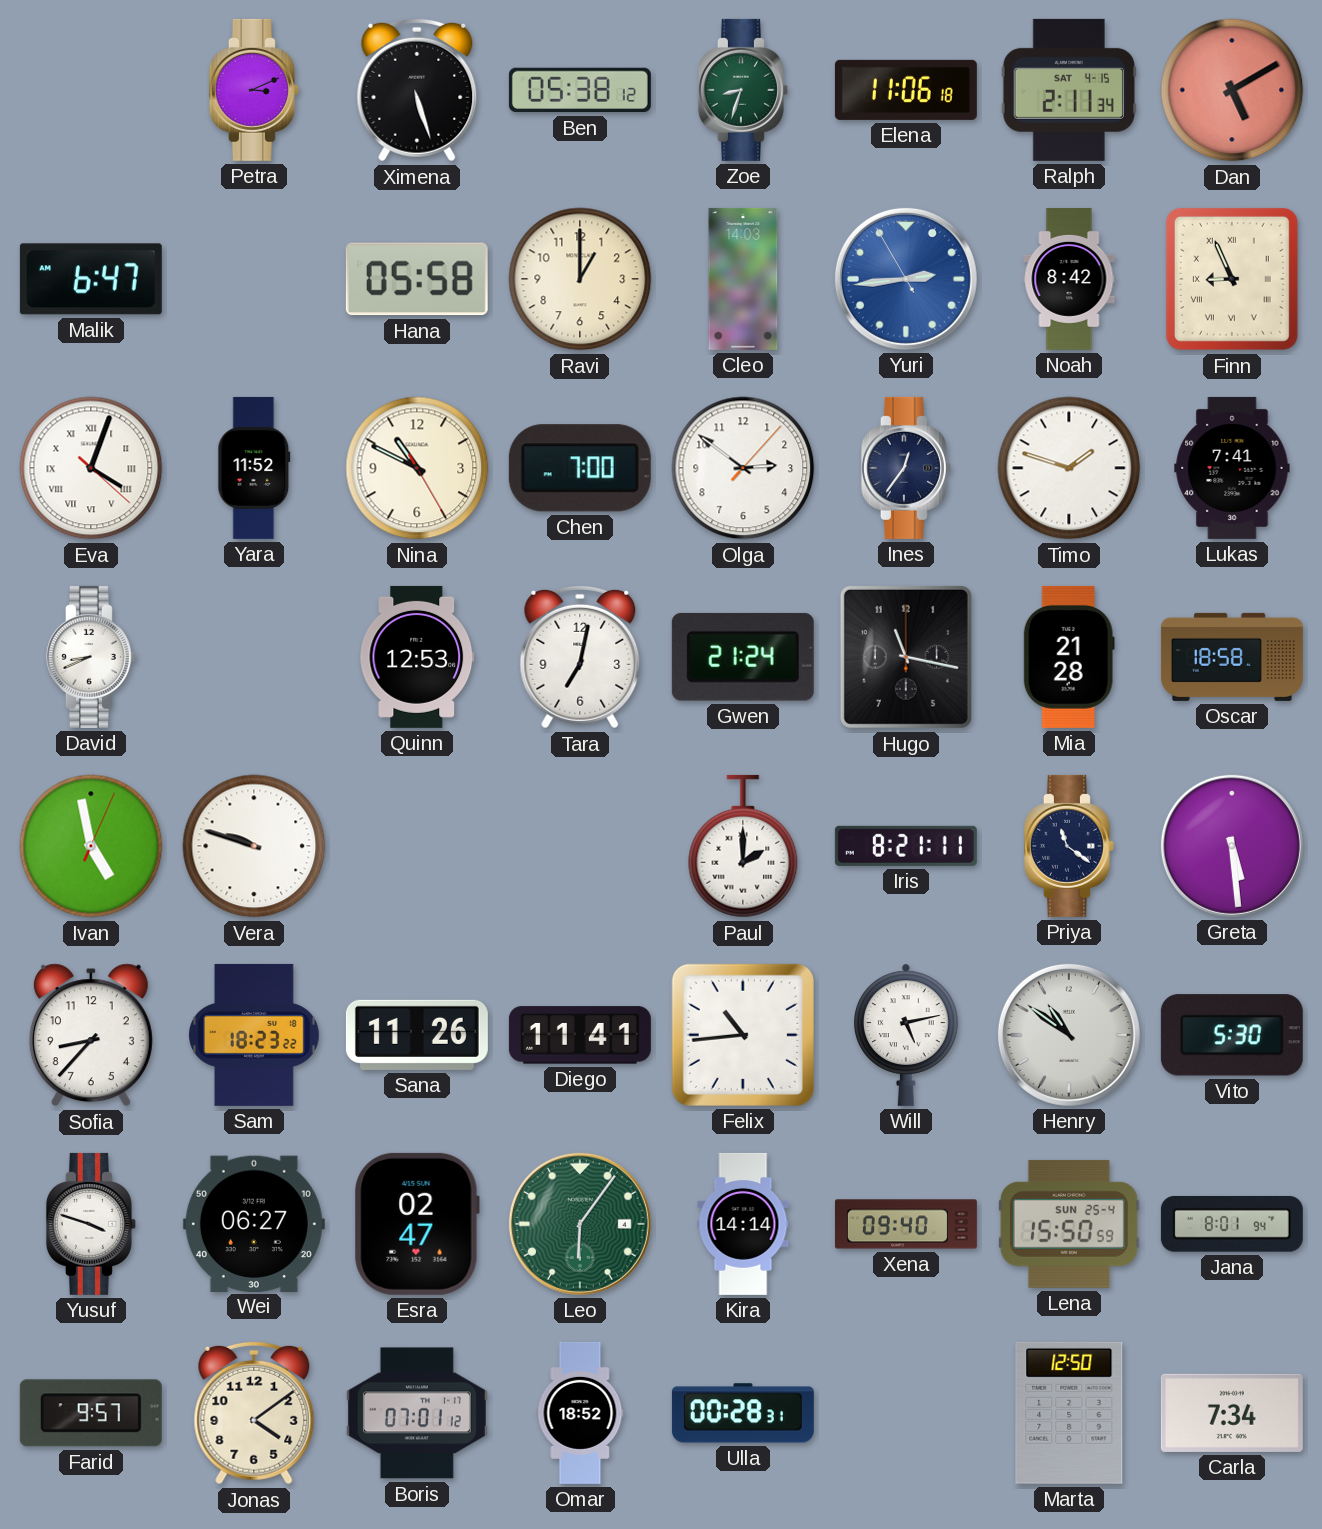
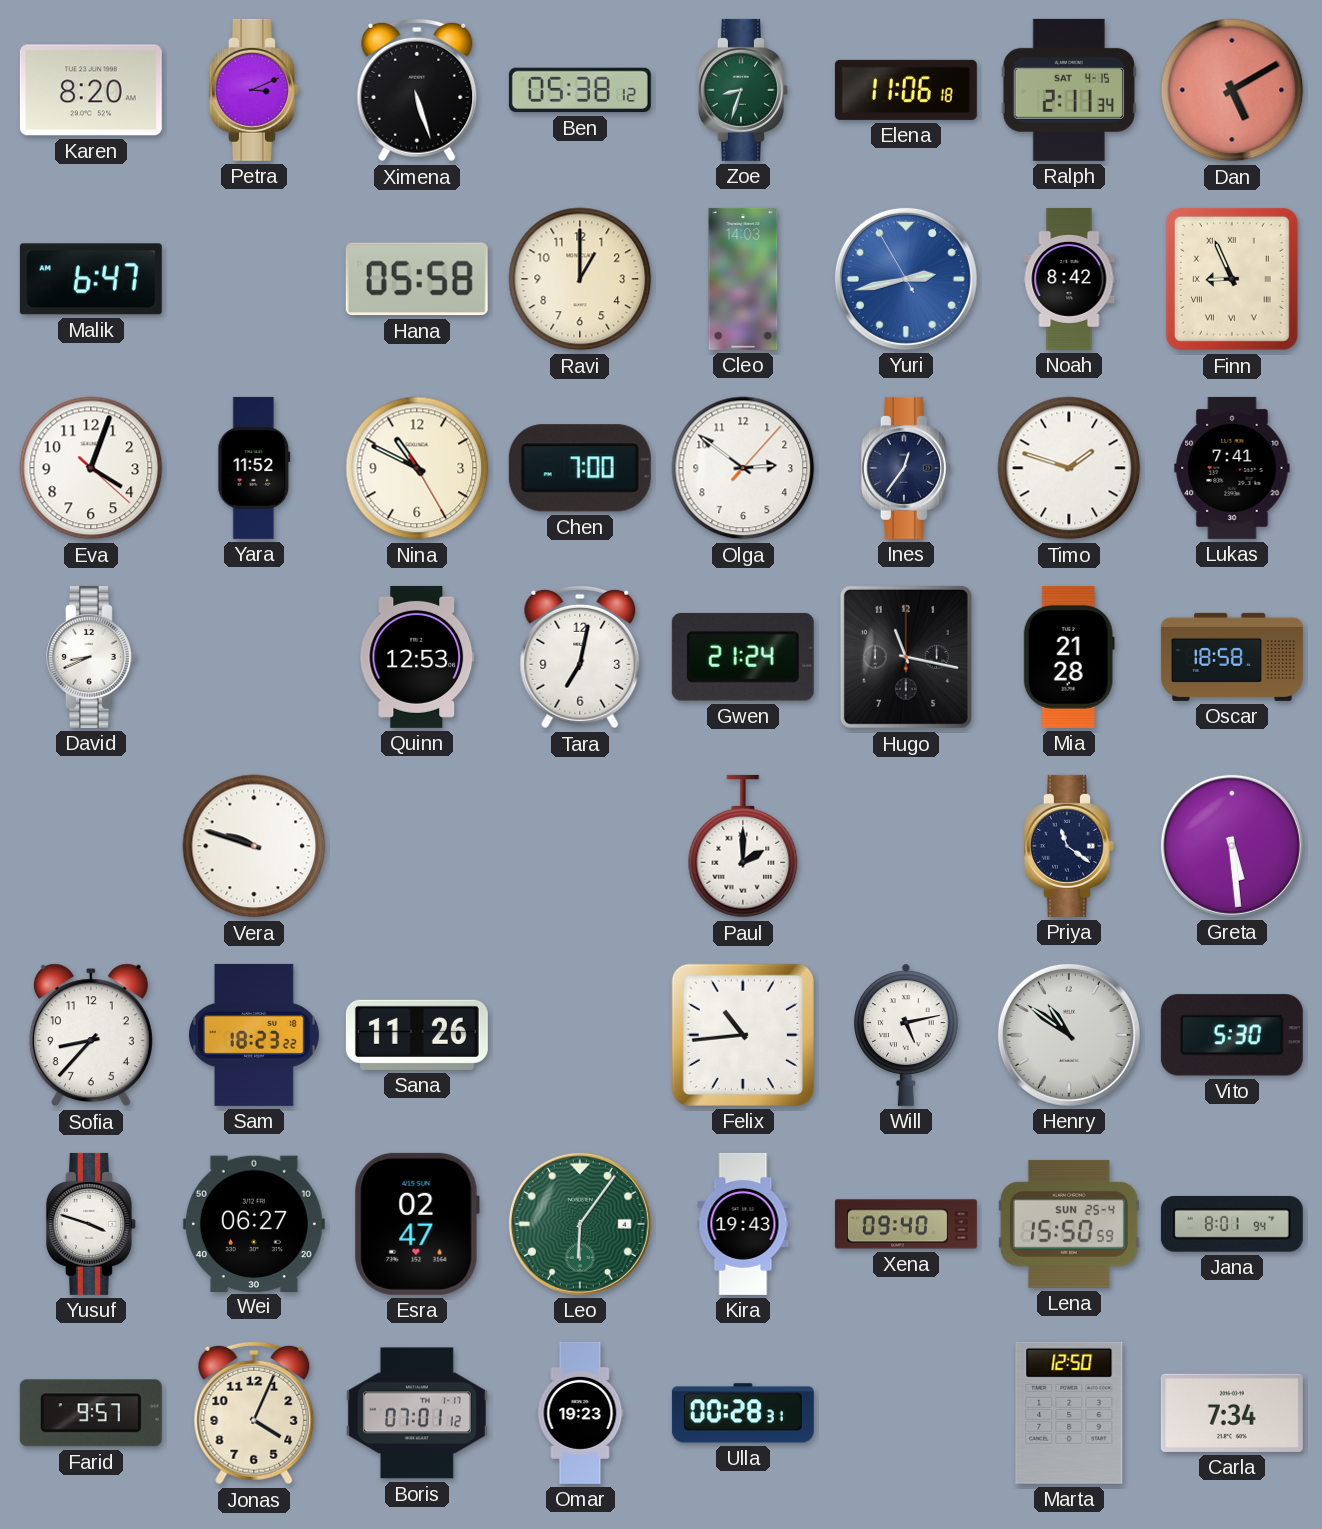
Karen: none -> 8:20
Yuri: 2:43 -> 2:42
Eva numerals: Roman -> Arabic
Ivan: 4:58 -> none
Iris: 8:21 -> none
Diego: 11:41 -> none
Kira: 14:14 -> 19:43
Jonas: 4:09 -> 4:04
Omar: 18:52 -> 19:23
